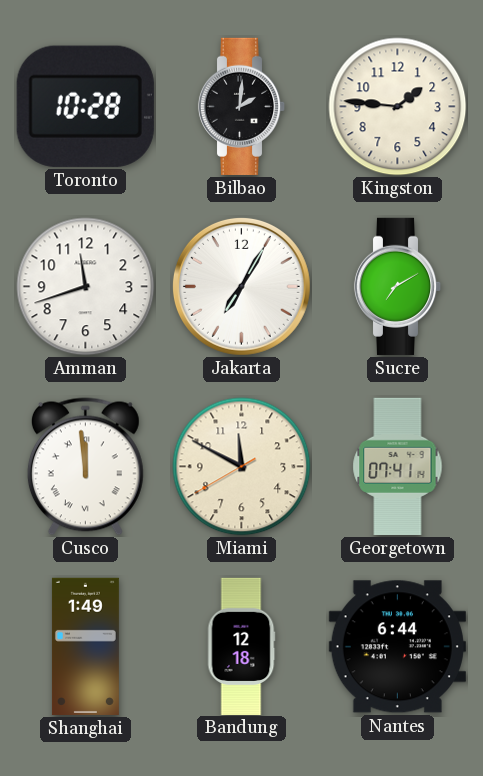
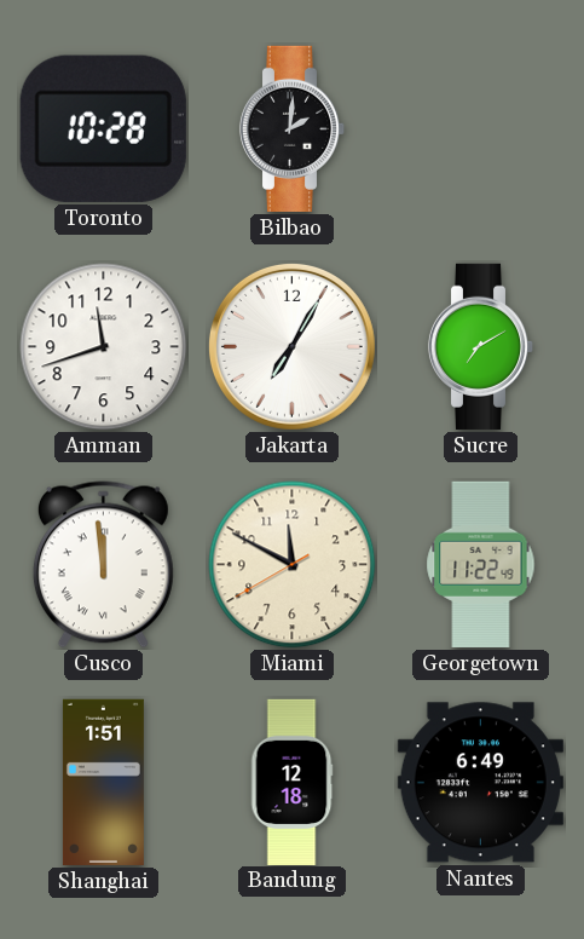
Kingston: 1:46 -> none
Georgetown: 07:41 -> 11:22
Shanghai: 1:49 -> 1:51
Nantes: 6:44 -> 6:49
